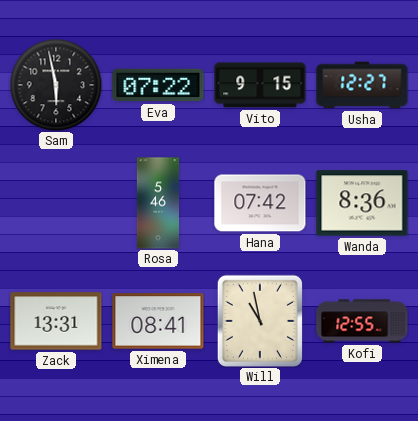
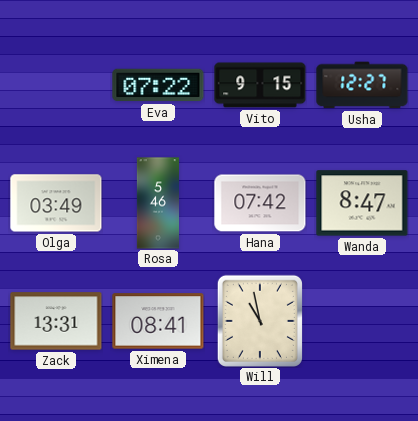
Sam: 5:58 -> none
Olga: none -> 03:49
Wanda: 8:36 -> 8:47
Kofi: 12:55 -> none
